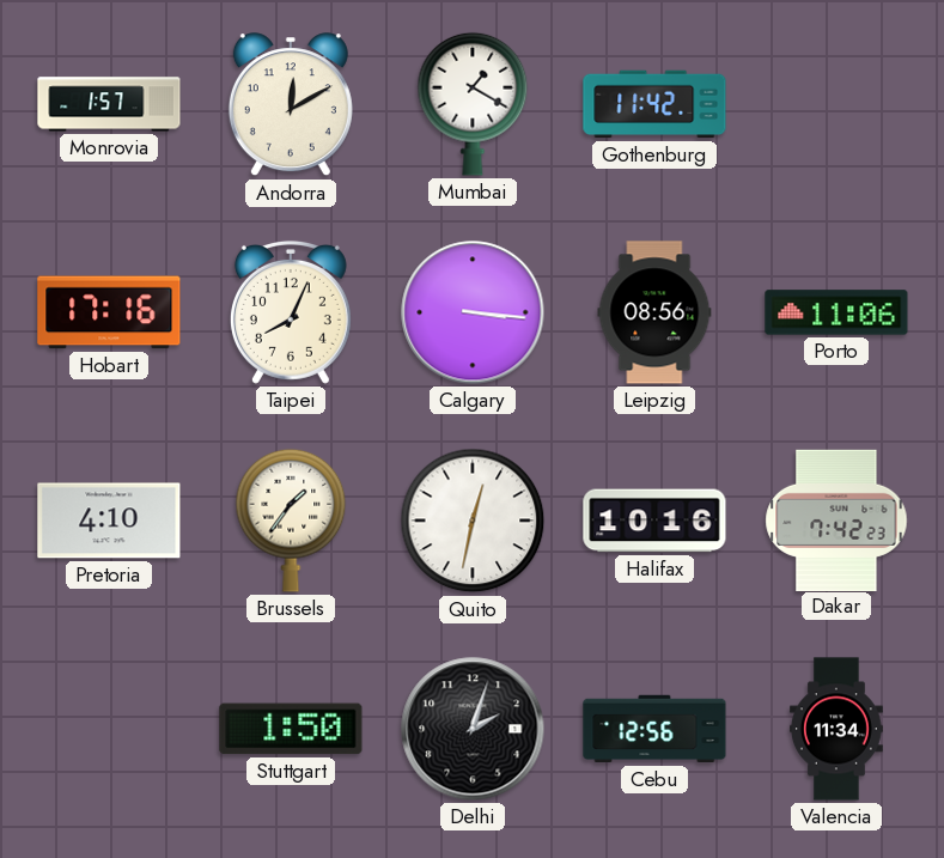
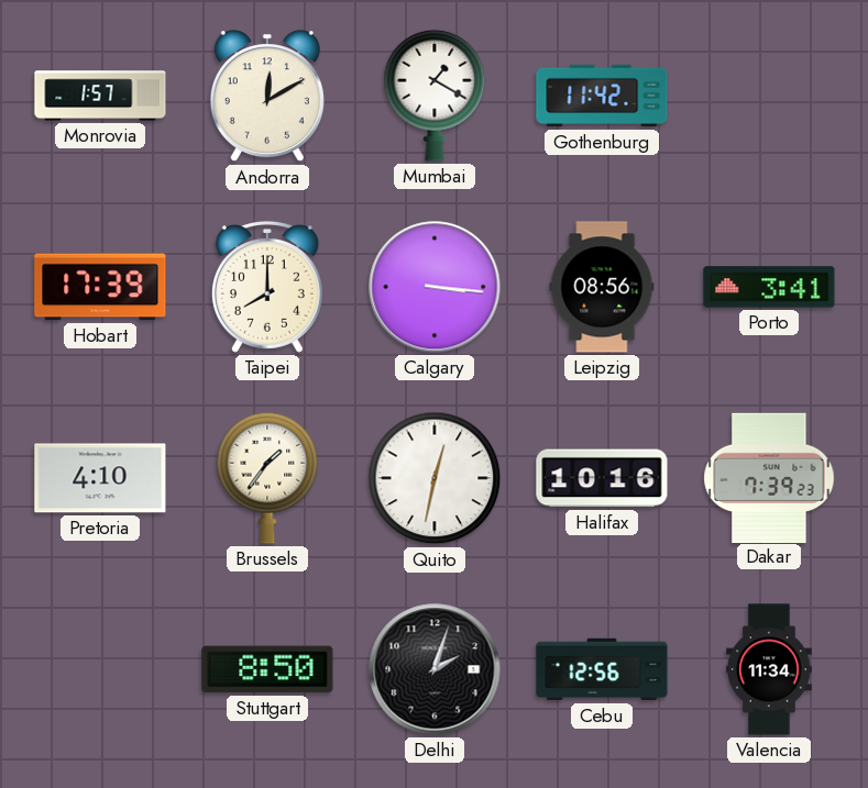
Hobart: 17:16 -> 17:39
Taipei: 8:04 -> 8:00
Porto: 11:06 -> 3:41
Dakar: 7:42 -> 7:39
Stuttgart: 1:50 -> 8:50
